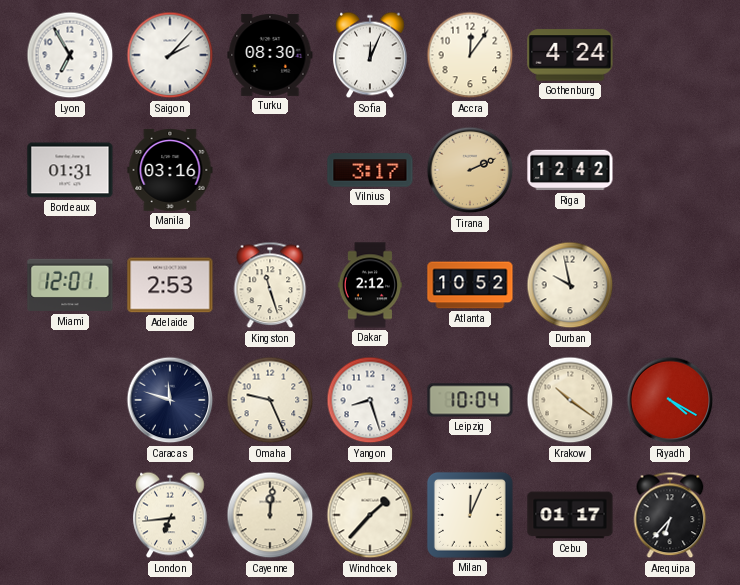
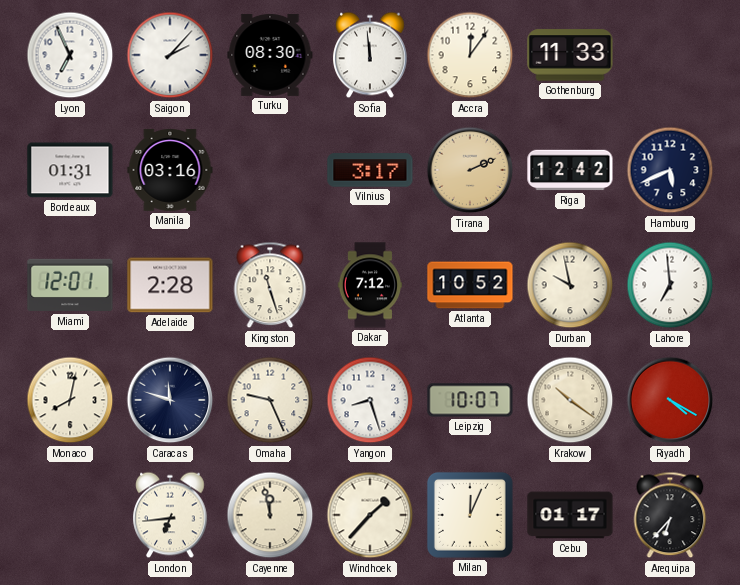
Lyon: 6:55 -> 6:56
Sofia: 12:04 -> 11:59
Gothenburg: 4:24 -> 11:33
Hamburg: none -> 5:41
Adelaide: 2:53 -> 2:28
Dakar: 2:12 -> 7:12
Lahore: none -> 6:59
Monaco: none -> 8:02
Leipzig: 10:04 -> 10:07
Cayenne: 12:01 -> 11:58
